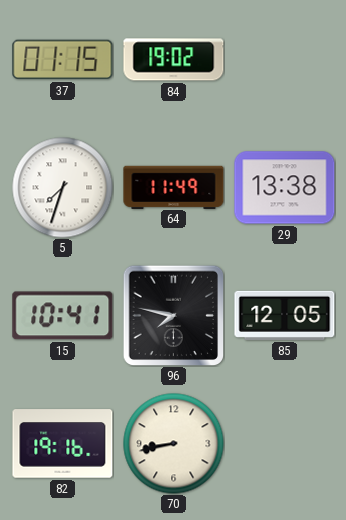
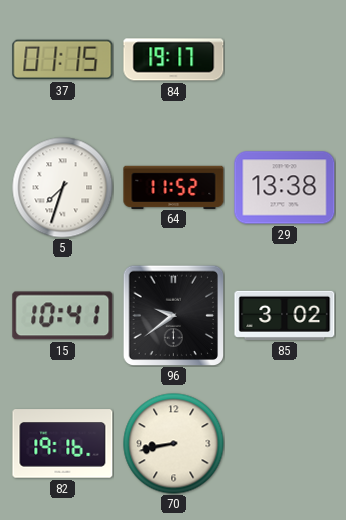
84: 19:02 -> 19:17
64: 11:49 -> 11:52
96: 7:47 -> 9:39
85: 12:05 -> 3:02
